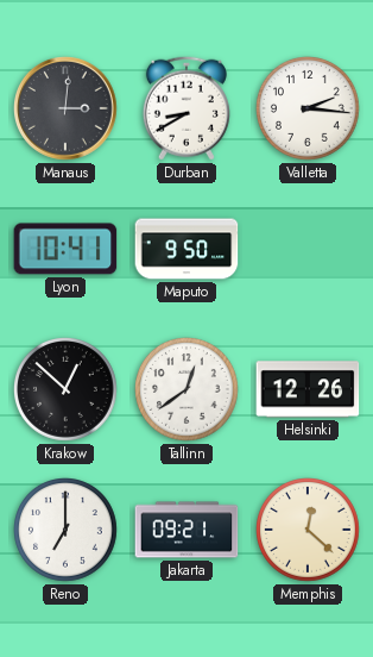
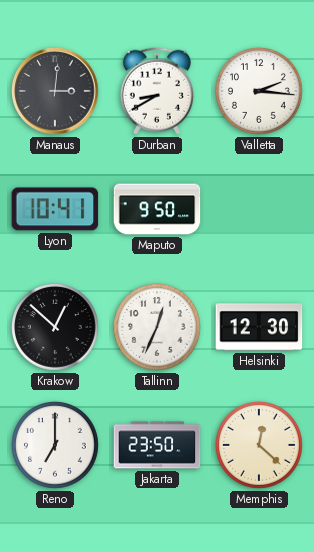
Tallinn: 12:39 -> 12:34
Helsinki: 12:26 -> 12:30
Jakarta: 09:21 -> 23:50
